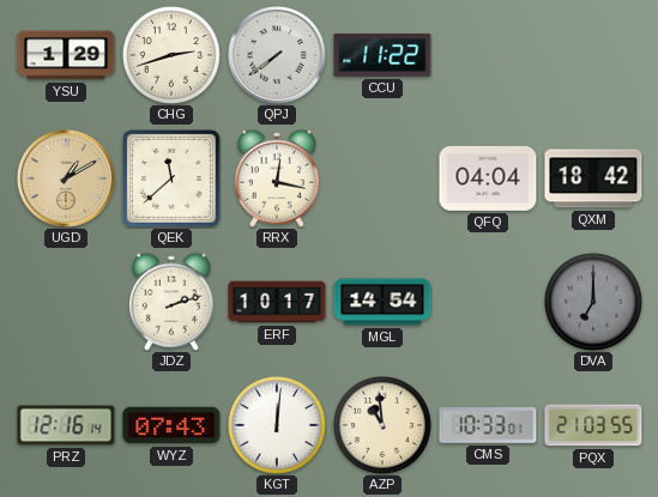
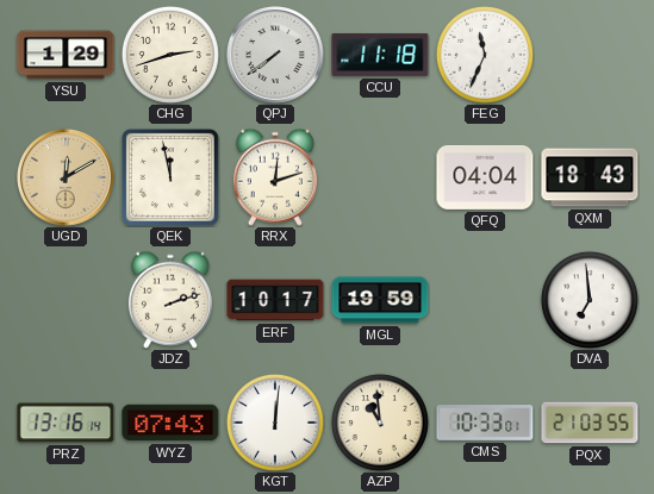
CCU: 11:22 -> 11:18
FEG: none -> 11:34
UGD: 1:10 -> 12:10
QEK: 11:38 -> 11:58
RRX: 12:17 -> 12:12
QXM: 18:42 -> 18:43
MGL: 14:54 -> 19:59
DVA: 7:00 -> 6:59
DVA dial: grey -> white
PRZ: 12:16 -> 13:16
